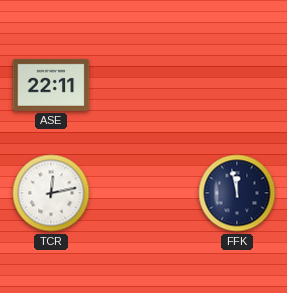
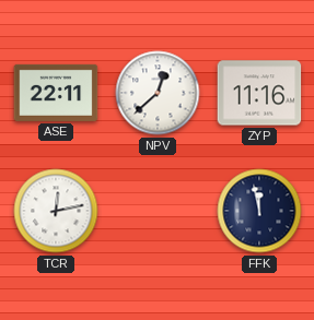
NPV: none -> 12:38
ZYP: none -> 11:16
